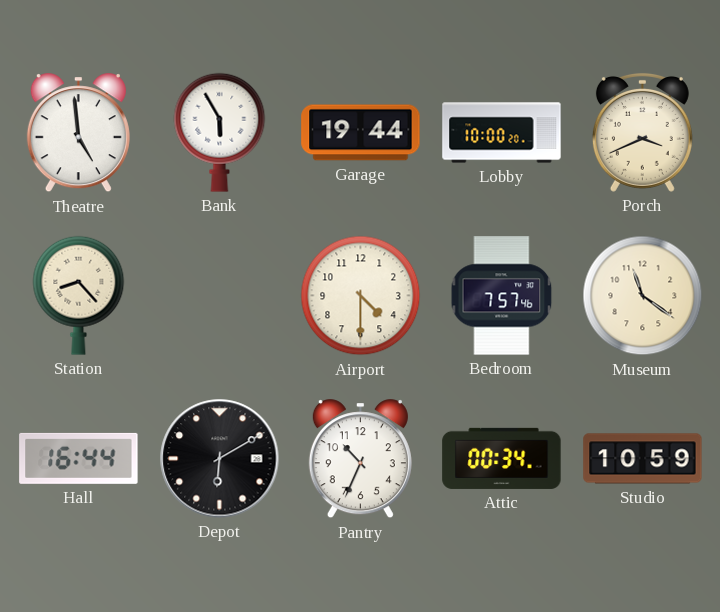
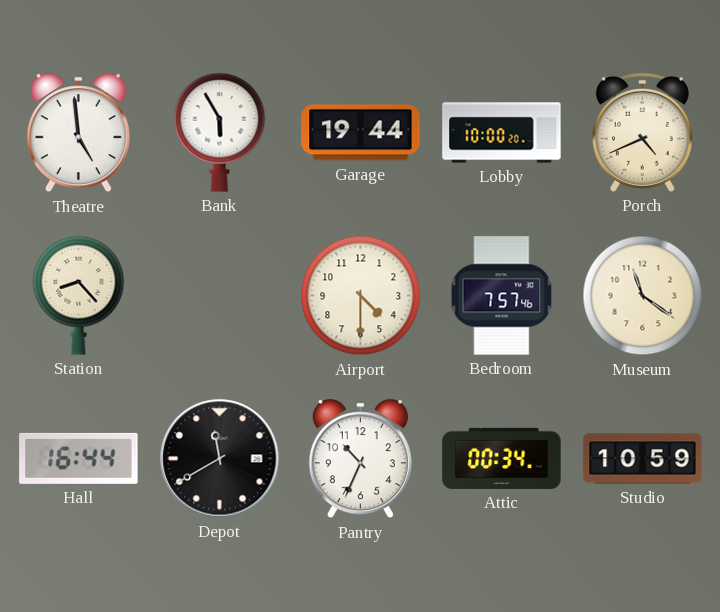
Porch: 3:41 -> 4:41
Depot: 6:10 -> 11:40
